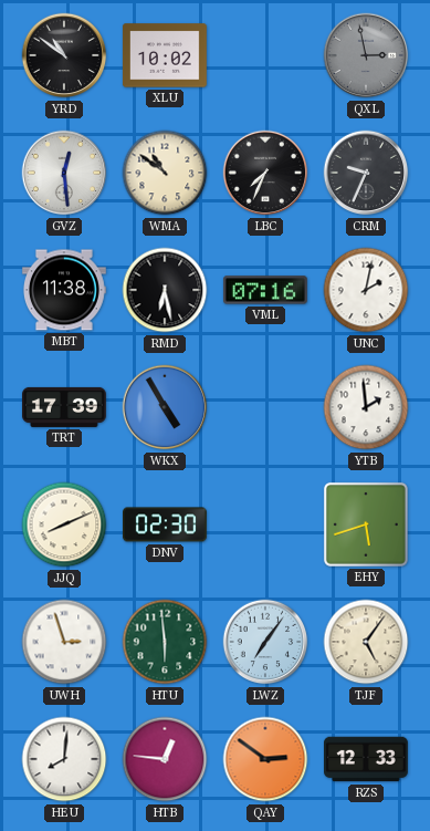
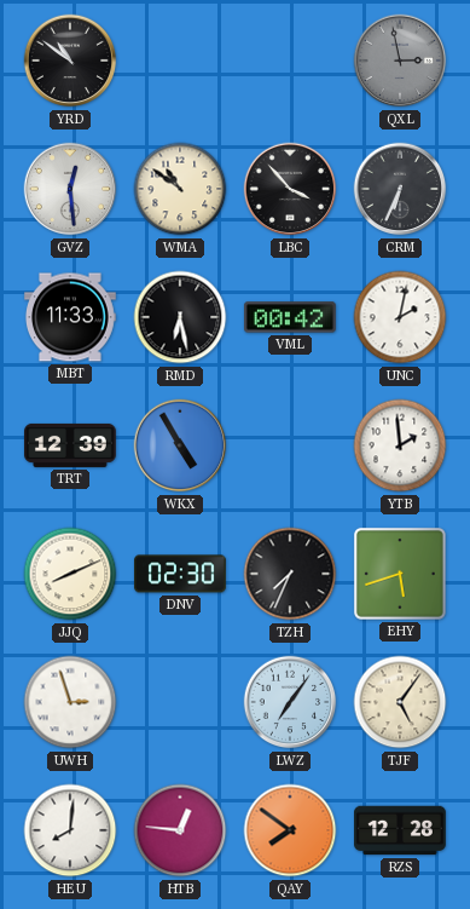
XLU: 10:02 -> none
LBC: 7:34 -> 3:53
CRM: 9:34 -> 6:34
MBT: 11:38 -> 11:33
VML: 07:16 -> 00:42
TRT: 17:39 -> 12:39
TZH: none -> 7:34
HTU: 5:59 -> none
QAY: 2:51 -> 7:51
RZS: 12:33 -> 12:28
